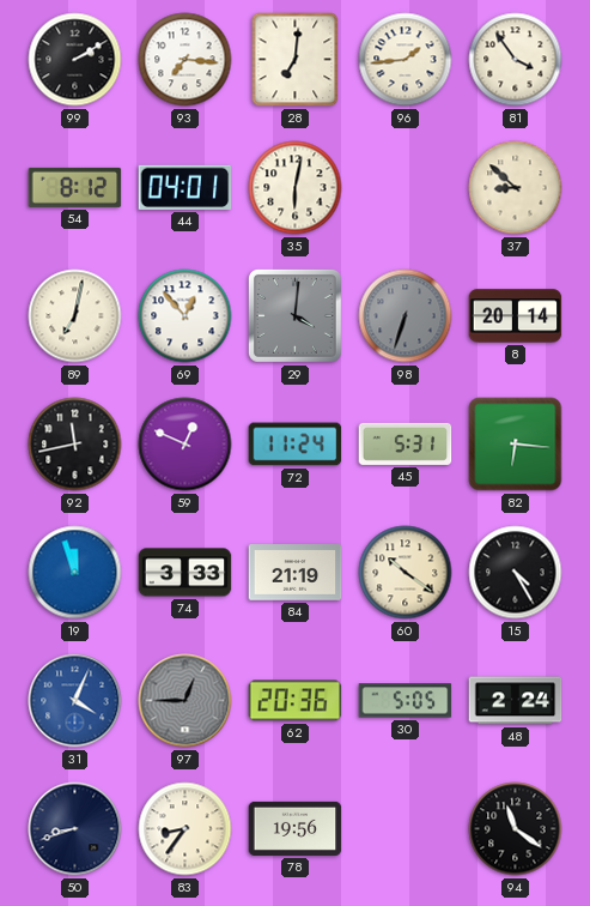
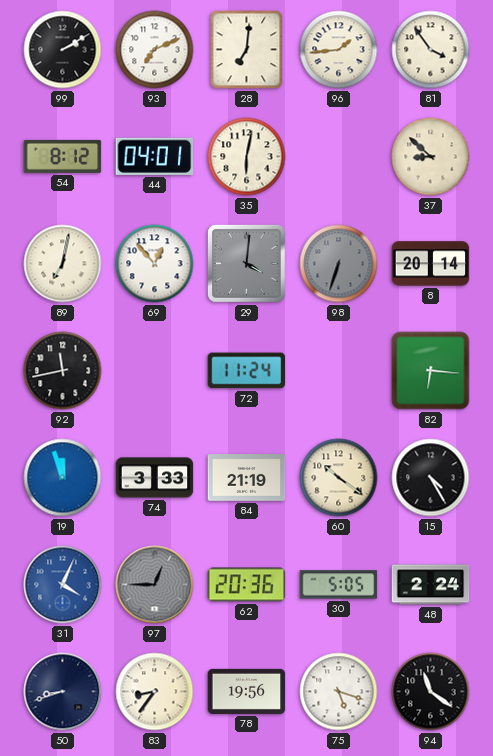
93: 7:16 -> 7:11
59: 12:49 -> none
45: 5:31 -> none
75: none -> 5:18
